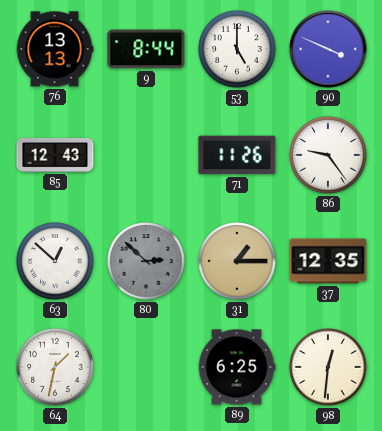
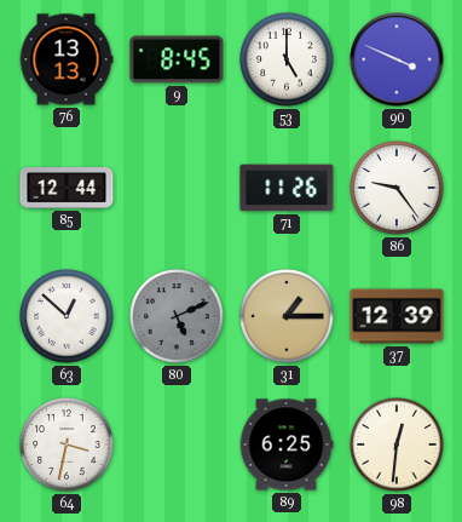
9: 8:44 -> 8:45
85: 12:43 -> 12:44
80: 2:52 -> 5:11
37: 12:35 -> 12:39
64: 1:32 -> 3:32
